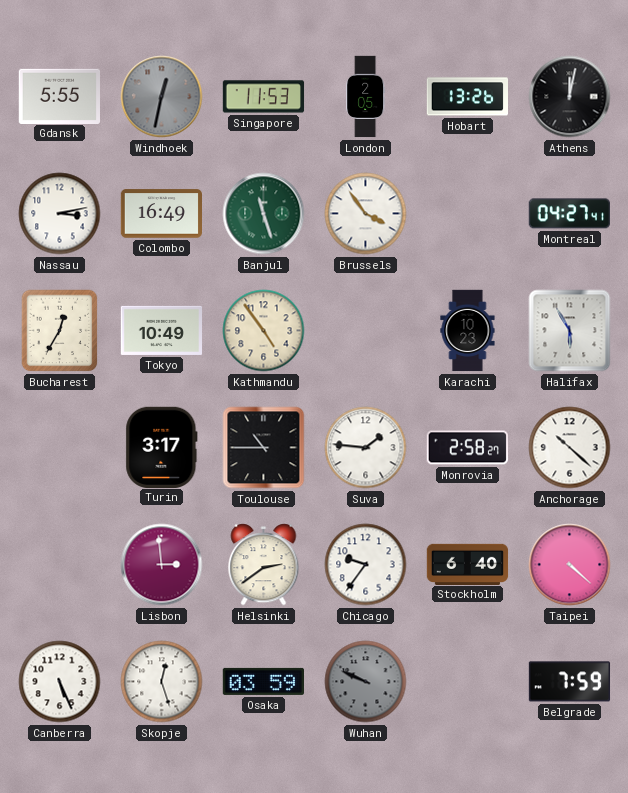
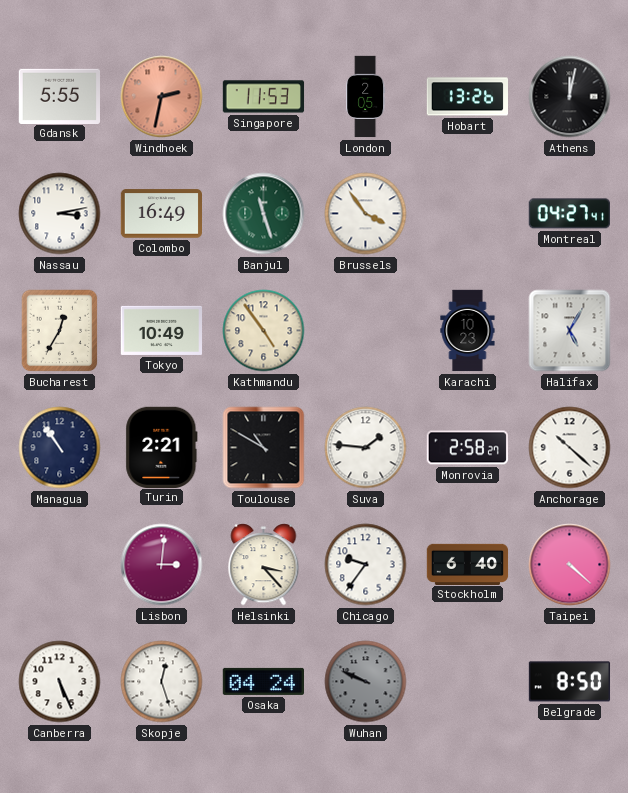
Windhoek: 12:32 -> 2:32
Windhoek dial: grey -> salmon
Halifax: 5:55 -> 5:05
Managua: none -> 10:54
Turin: 3:17 -> 2:21
Toulouse: 10:45 -> 10:50
Lisbon: 2:59 -> 3:01
Helsinki: 2:39 -> 3:23
Osaka: 03:59 -> 04:24
Belgrade: 7:59 -> 8:50
